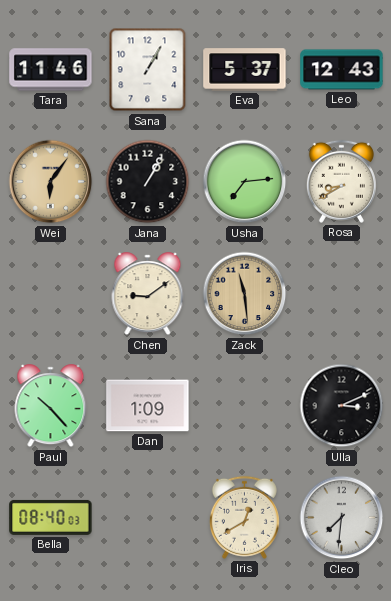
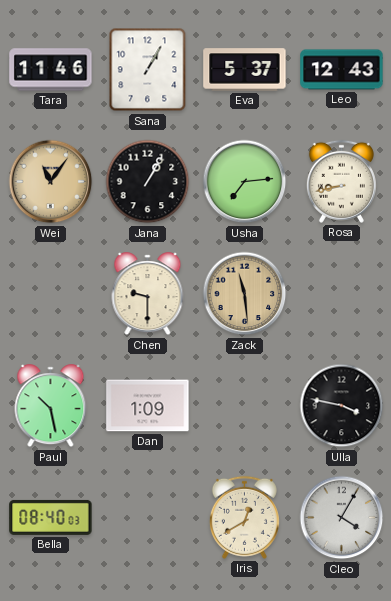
Wei: 6:06 -> 11:06
Rosa: 8:40 -> 8:43
Chen: 9:09 -> 9:30
Paul: 10:23 -> 10:28
Ulla: 3:11 -> 3:47
Cleo: 7:31 -> 4:05
